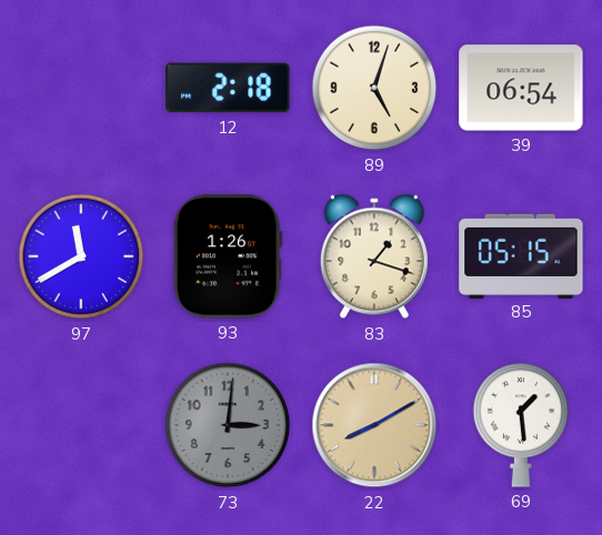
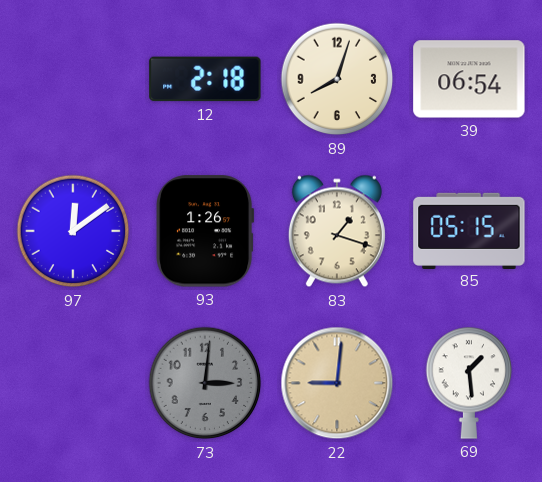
89: 5:03 -> 8:03
97: 11:40 -> 12:09
22: 8:10 -> 9:01
